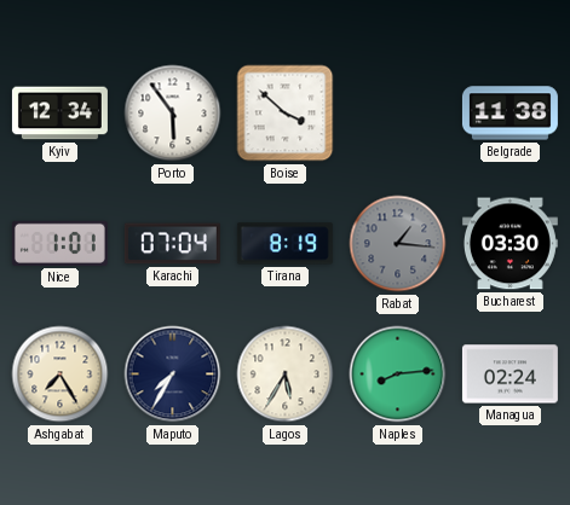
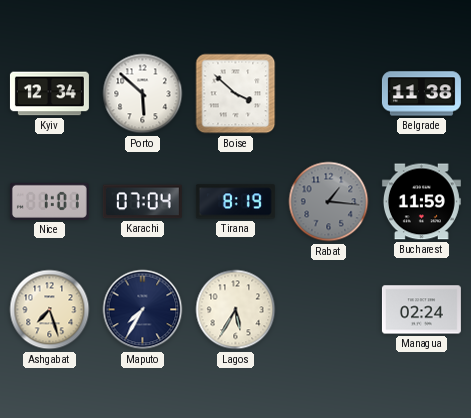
Porto: 5:54 -> 5:52
Bucharest: 03:30 -> 11:59
Ashgabat: 7:25 -> 7:27
Naples: 8:14 -> none
